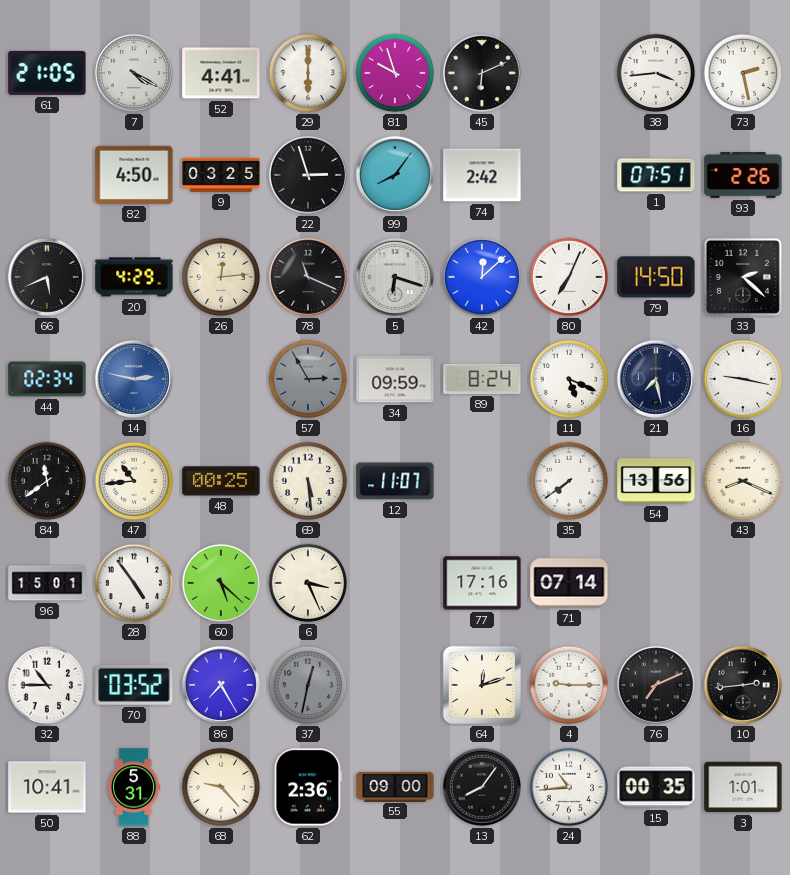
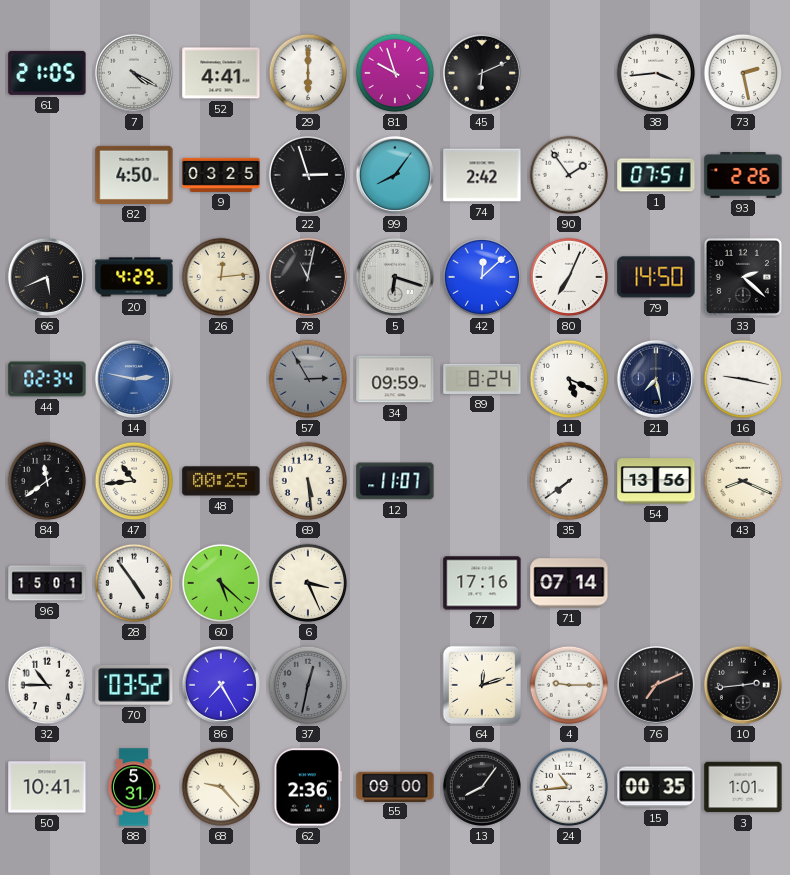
90: none -> 1:54
78: 11:19 -> 11:02
